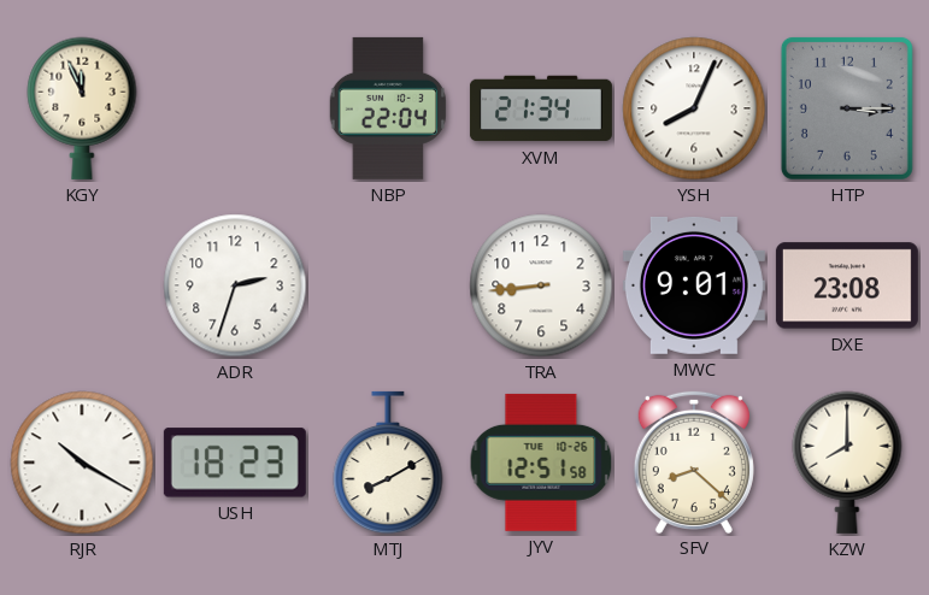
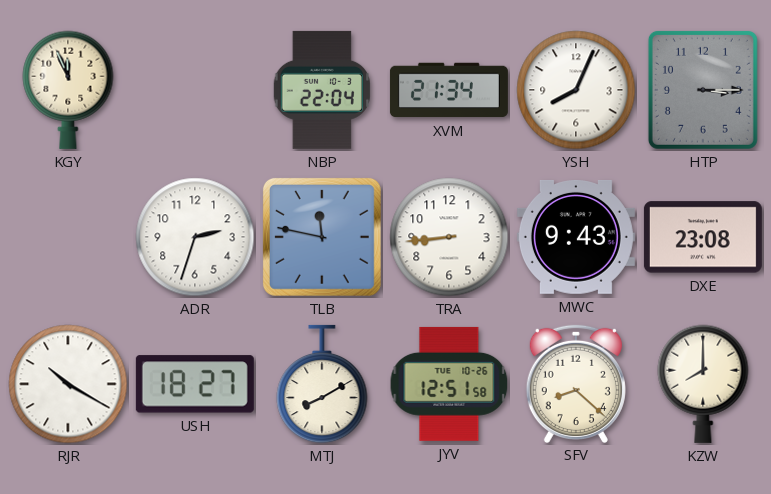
TLB: none -> 11:47
MWC: 9:01 -> 9:43
USH: 18:23 -> 18:27
